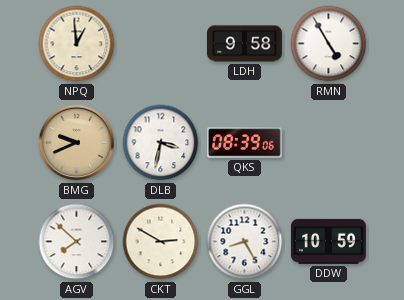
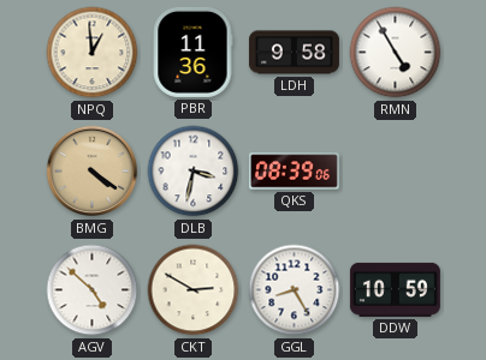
PBR: none -> 11:36
BMG: 9:41 -> 4:21
AGV: 7:52 -> 4:52
